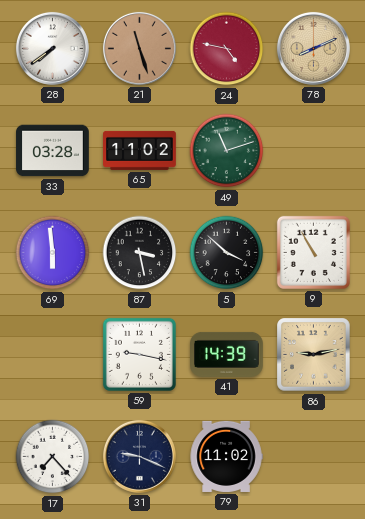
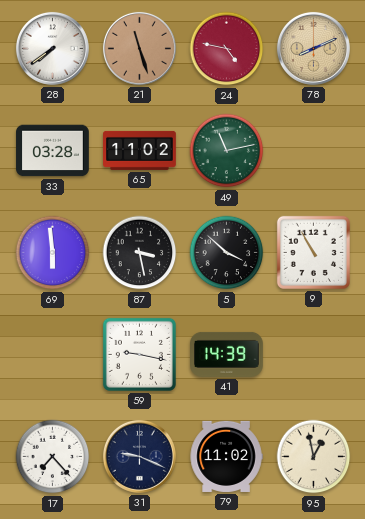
49: 11:12 -> 11:13
86: 9:13 -> none
95: none -> 12:58
